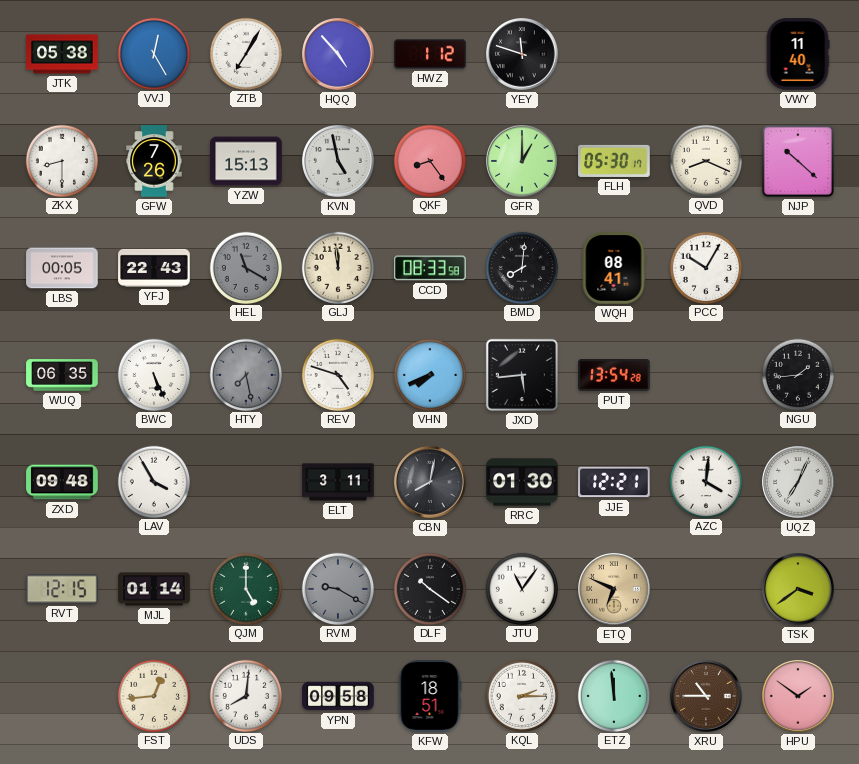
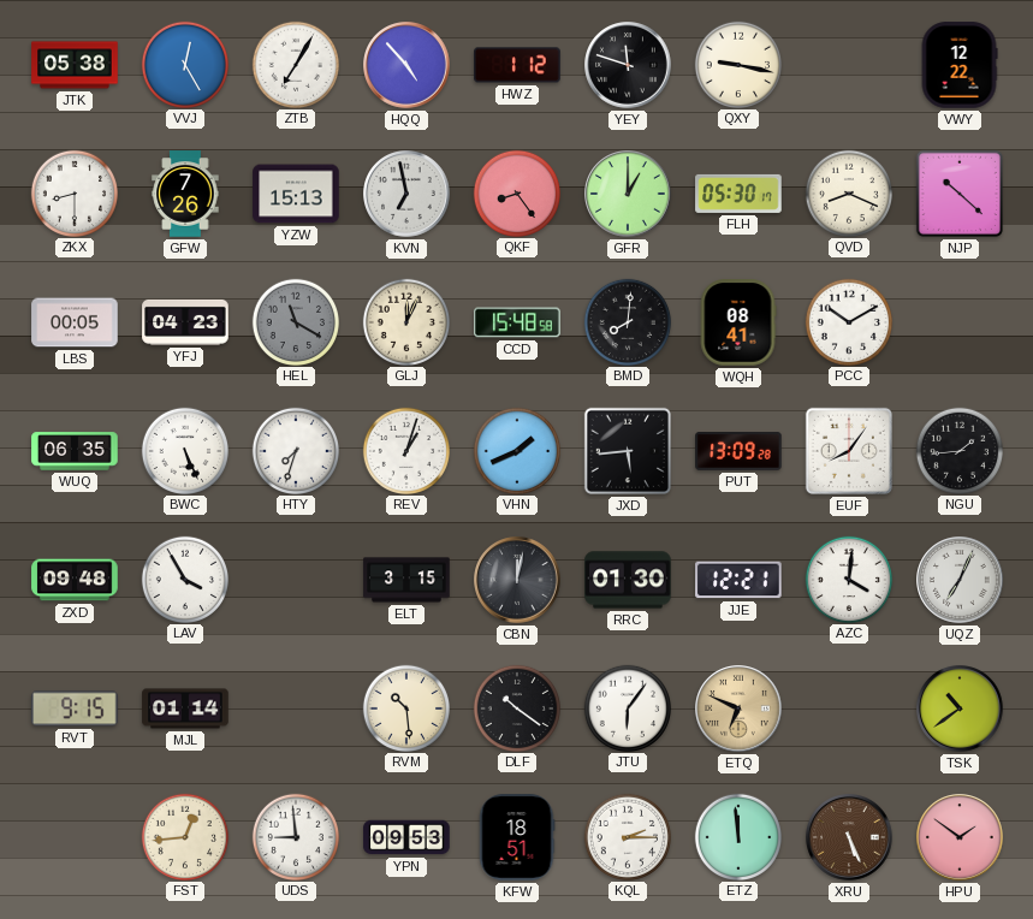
QXY: none -> 9:17
VWY: 11:40 -> 12:22
KVN: 4:58 -> 6:58
YFJ: 22:43 -> 04:23
GLJ: 11:59 -> 12:04
CCD: 08:33 -> 15:48
PCC: 10:05 -> 10:10
HTY: 7:28 -> 7:33
HTY dial: grey -> white
REV: 4:48 -> 1:03
VHN: 7:41 -> 1:41
PUT: 13:54 -> 13:09
EUF: none -> 8:06
ELT: 3:11 -> 3:15
CBN: 8:02 -> 12:02
RVT: 12:15 -> 9:15
QJM: 5:00 -> none
RVM: 9:20 -> 10:29
RVM dial: grey -> cream
JTU: 11:06 -> 6:06
TSK: 3:39 -> 10:39
UDS: 8:01 -> 8:59
YPN: 09:58 -> 09:53
XRU: 10:45 -> 5:26
